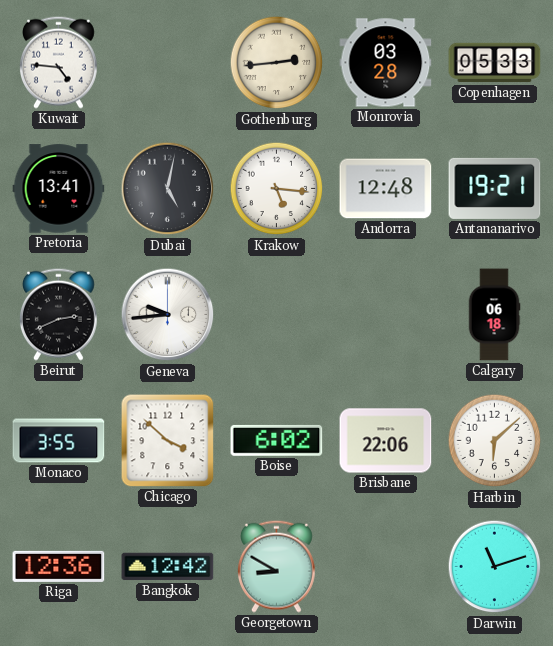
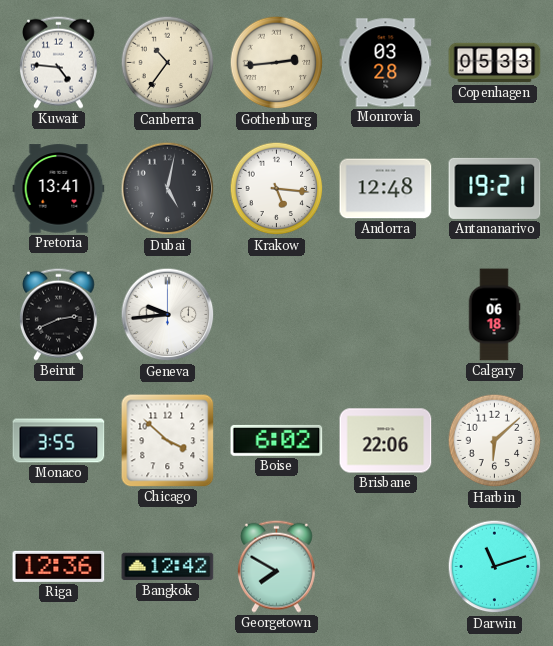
Canberra: none -> 10:36
Georgetown: 8:50 -> 7:50
